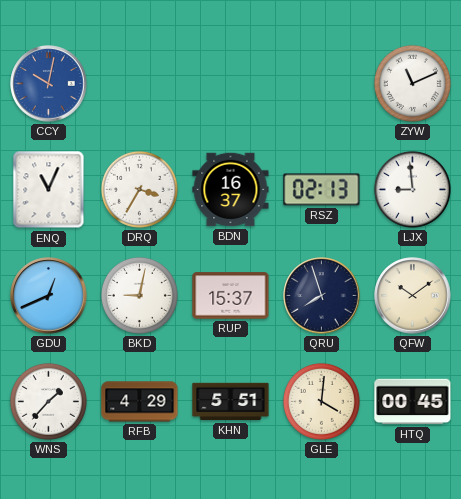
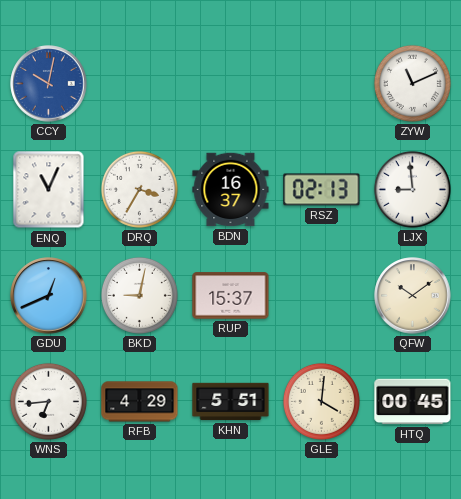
QRU: 7:57 -> none
WNS: 1:37 -> 6:44
